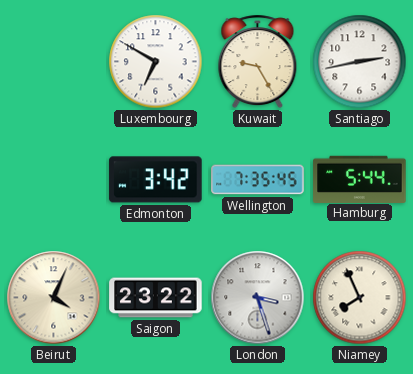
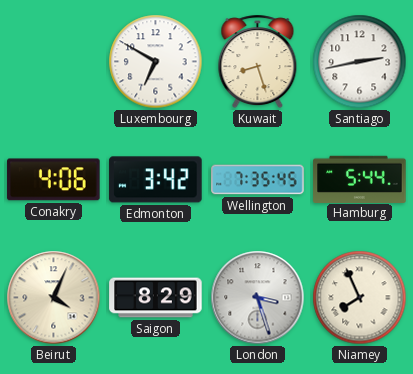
Kuwait: 9:25 -> 8:27
Conakry: none -> 4:06
Saigon: 23:22 -> 8:29
